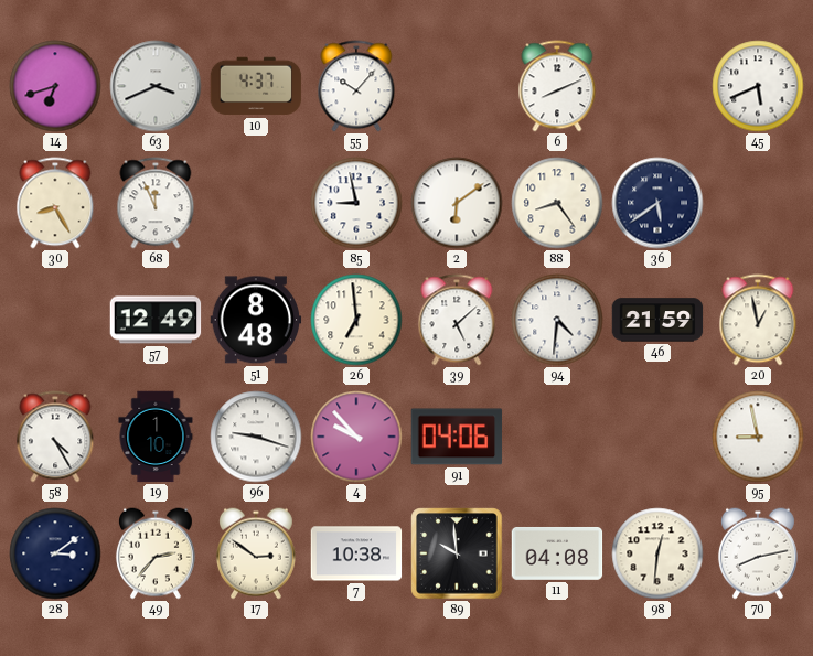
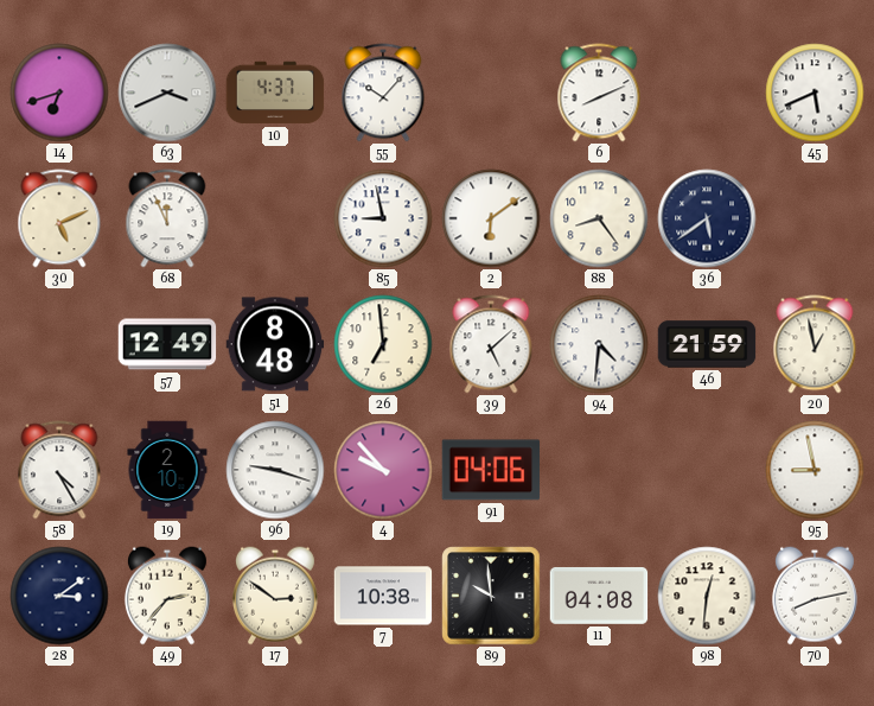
30: 8:25 -> 5:11
19: 1:10 -> 2:10
